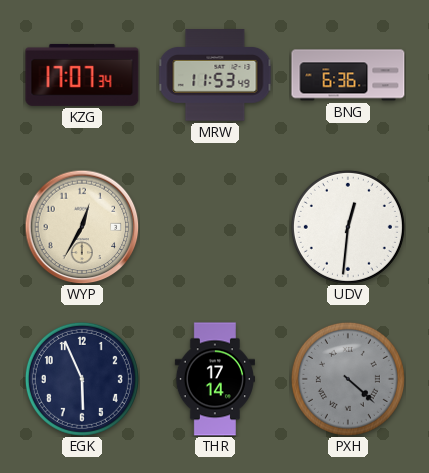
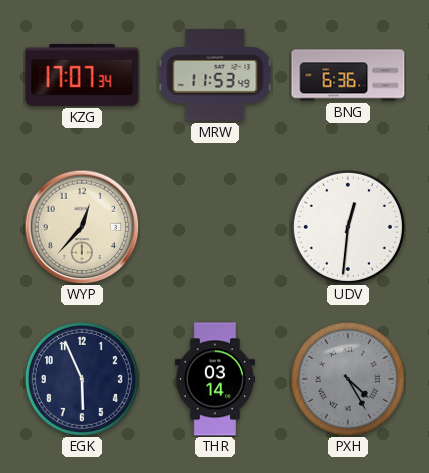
WYP: 12:35 -> 12:37
THR: 17:14 -> 03:14
PXH: 4:22 -> 4:25
